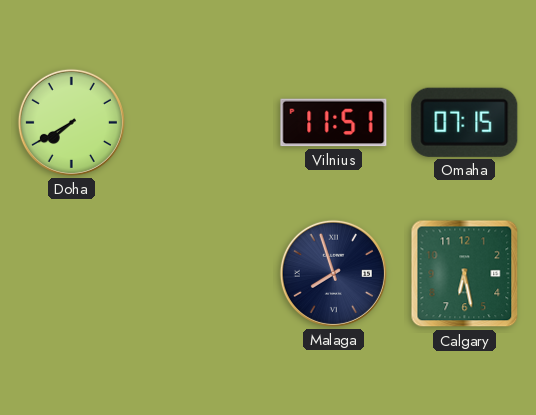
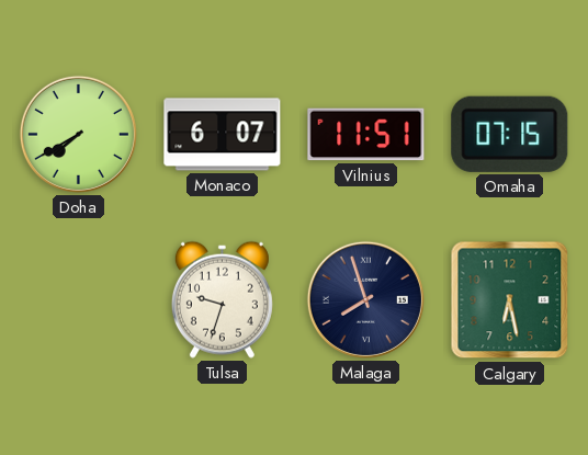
Monaco: none -> 6:07
Tulsa: none -> 9:33
